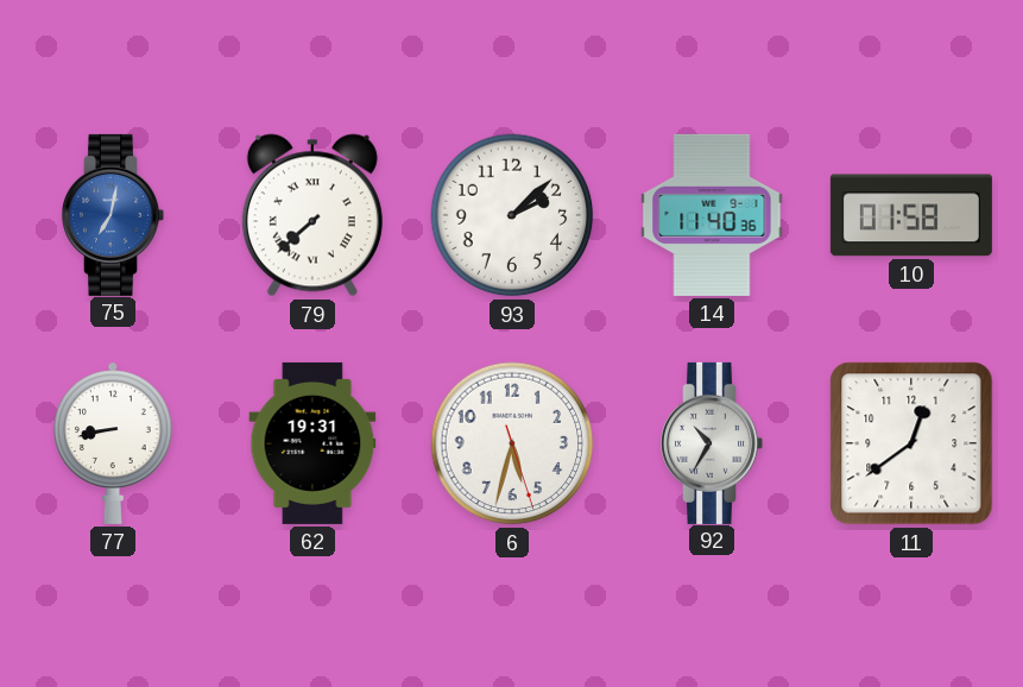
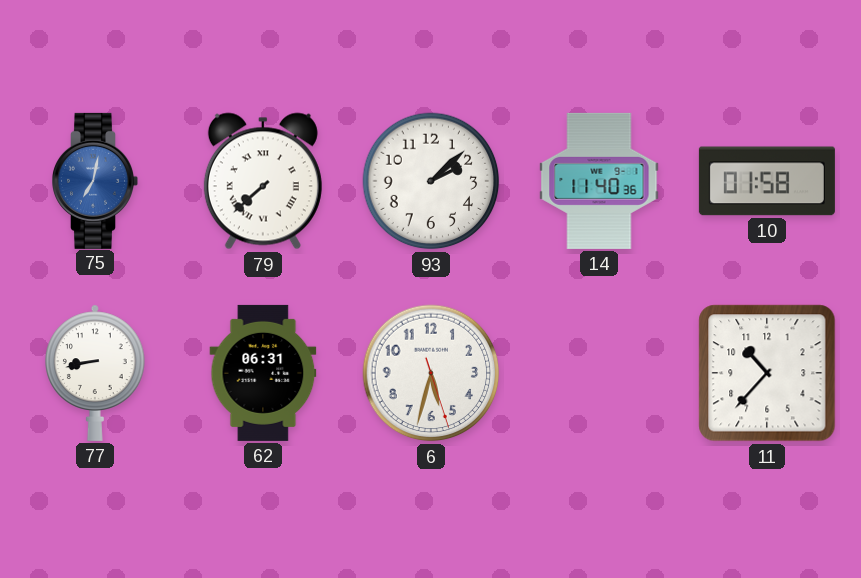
62: 19:31 -> 06:31
92: 10:35 -> none
11: 12:39 -> 10:37
